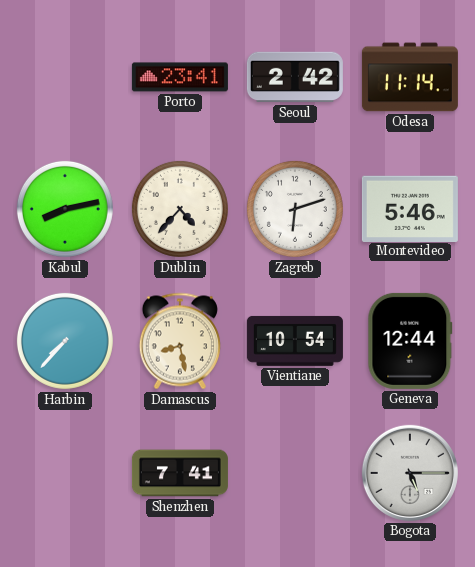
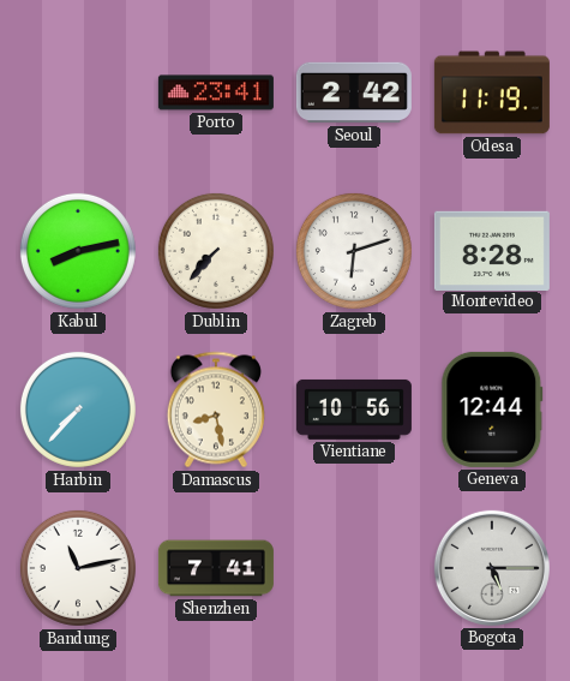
Odesa: 11:14 -> 11:19
Dublin: 4:37 -> 7:37
Montevideo: 5:46 -> 8:28
Vientiane: 10:54 -> 10:56
Bandung: none -> 11:13
